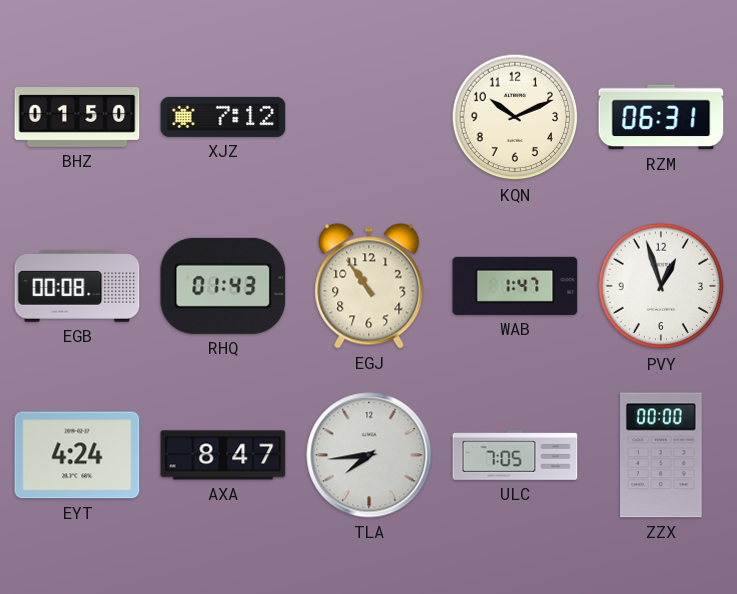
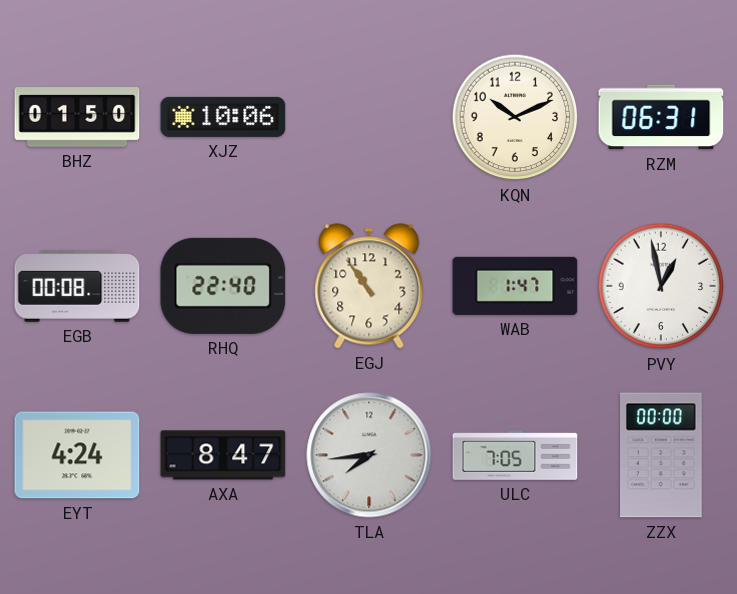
XJZ: 7:12 -> 10:06
RHQ: 01:43 -> 22:40
PVY: 12:57 -> 12:58
